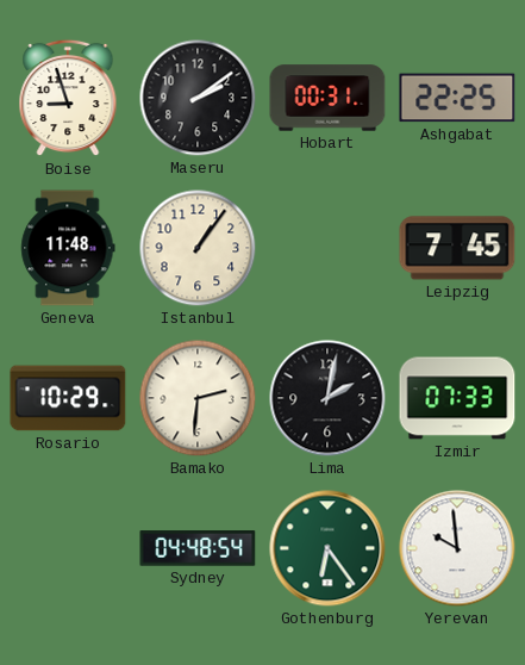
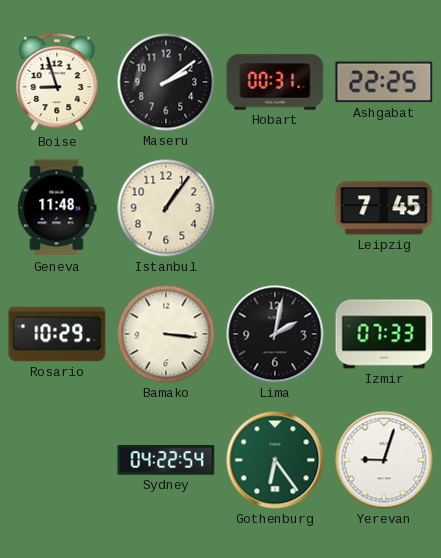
Bamako: 2:31 -> 3:16
Sydney: 04:48 -> 04:22
Yerevan: 9:59 -> 9:03
